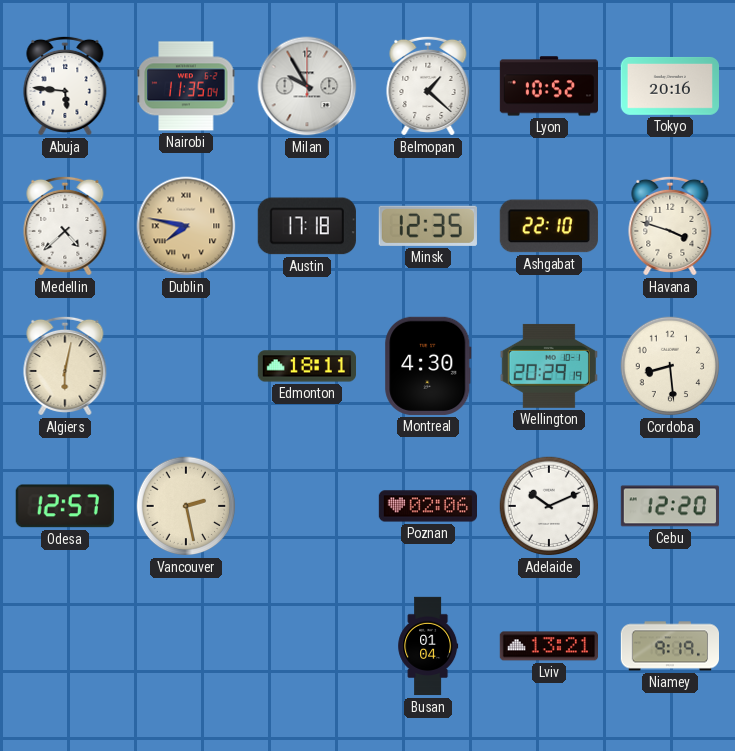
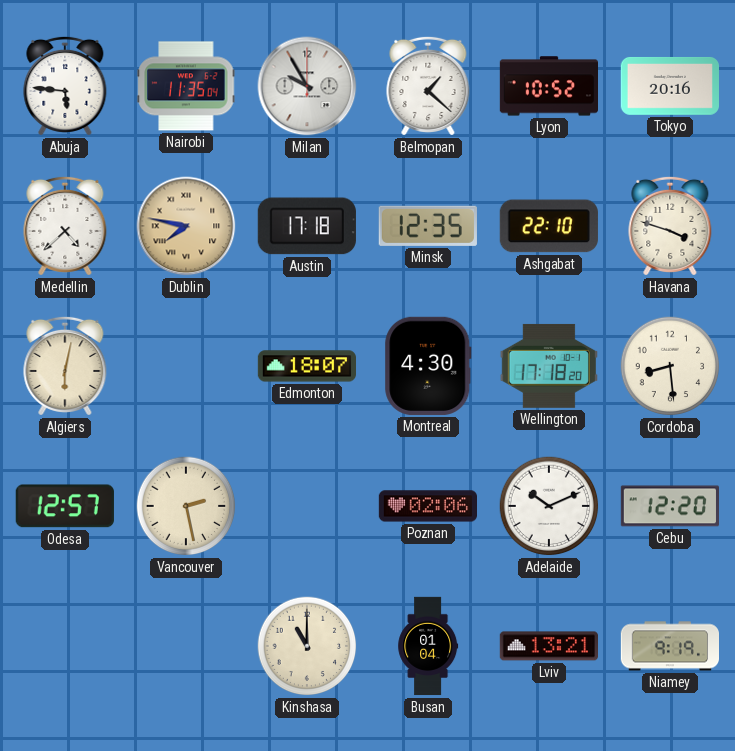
Edmonton: 18:11 -> 18:07
Wellington: 20:29 -> 17:18
Kinshasa: none -> 11:00
